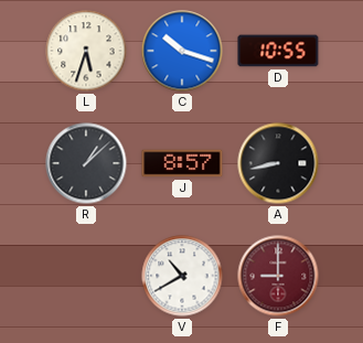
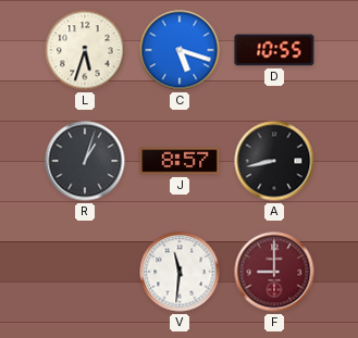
C: 10:18 -> 5:18
R: 1:08 -> 1:03
V: 10:40 -> 11:31
